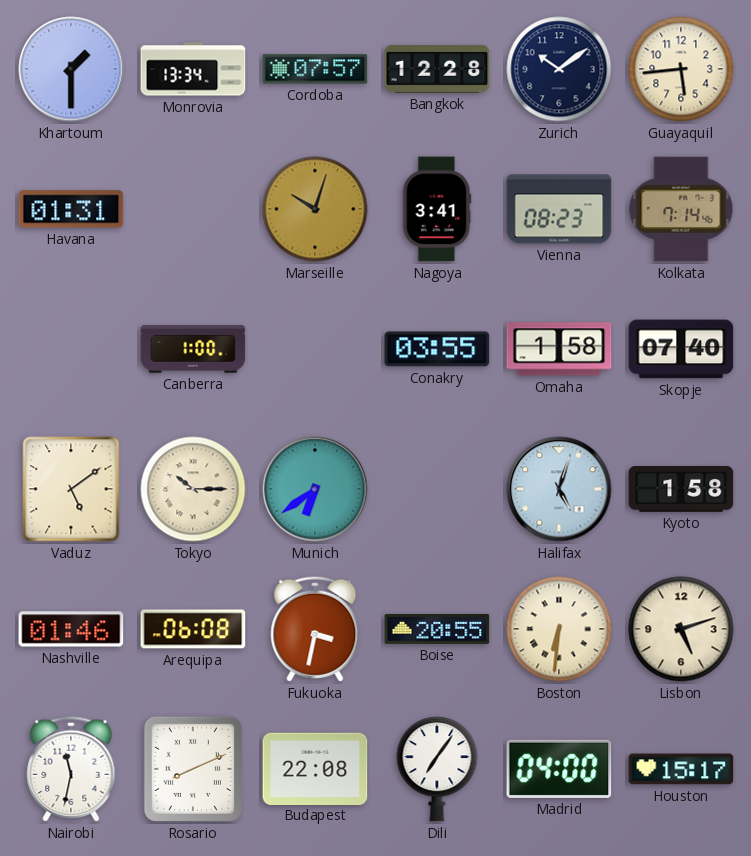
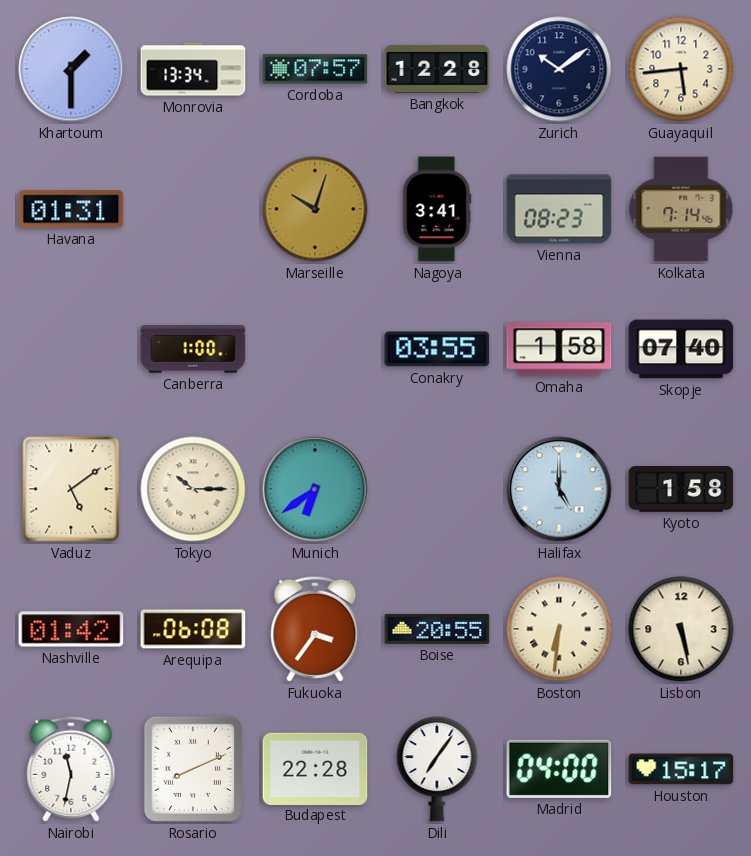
Halifax: 5:03 -> 5:00
Nashville: 01:46 -> 01:42
Fukuoka: 3:32 -> 3:36
Lisbon: 5:12 -> 5:28
Budapest: 22:08 -> 22:28
